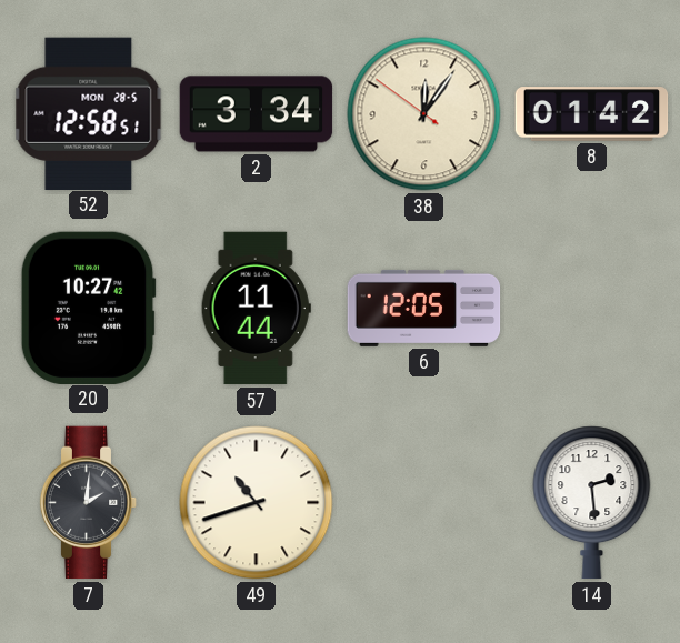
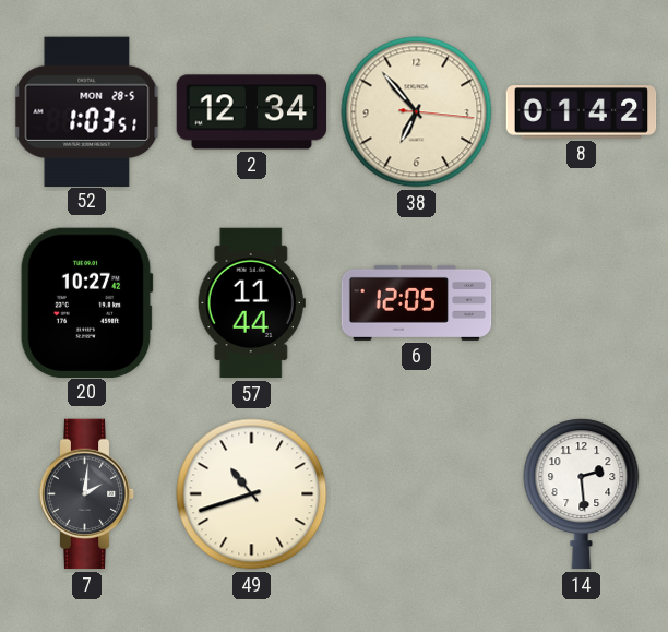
52: 12:58 -> 1:03
2: 3:34 -> 12:34
38: 12:05 -> 6:53
